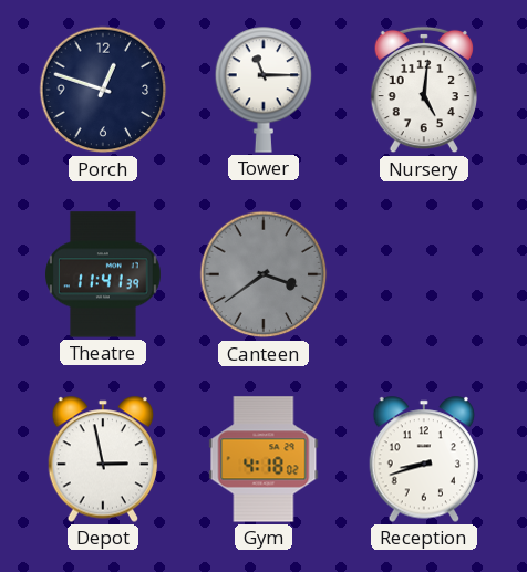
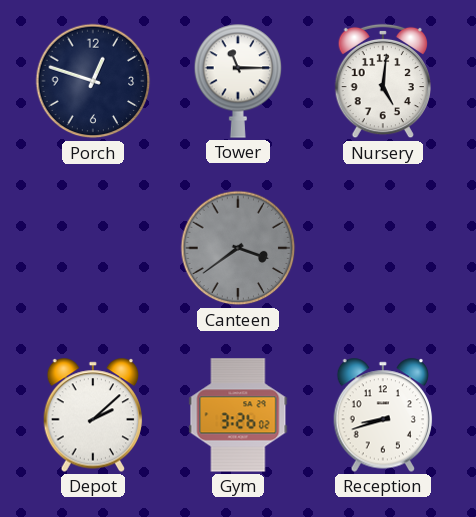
Theatre: 11:41 -> none
Depot: 2:58 -> 2:08
Gym: 4:18 -> 3:26
